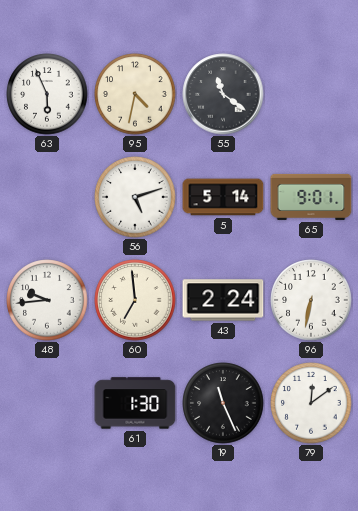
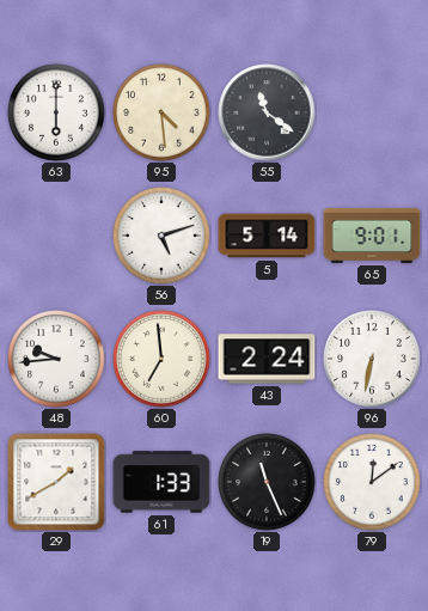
63: 5:56 -> 6:00
95: 4:32 -> 4:29
29: none -> 1:40
61: 1:30 -> 1:33
